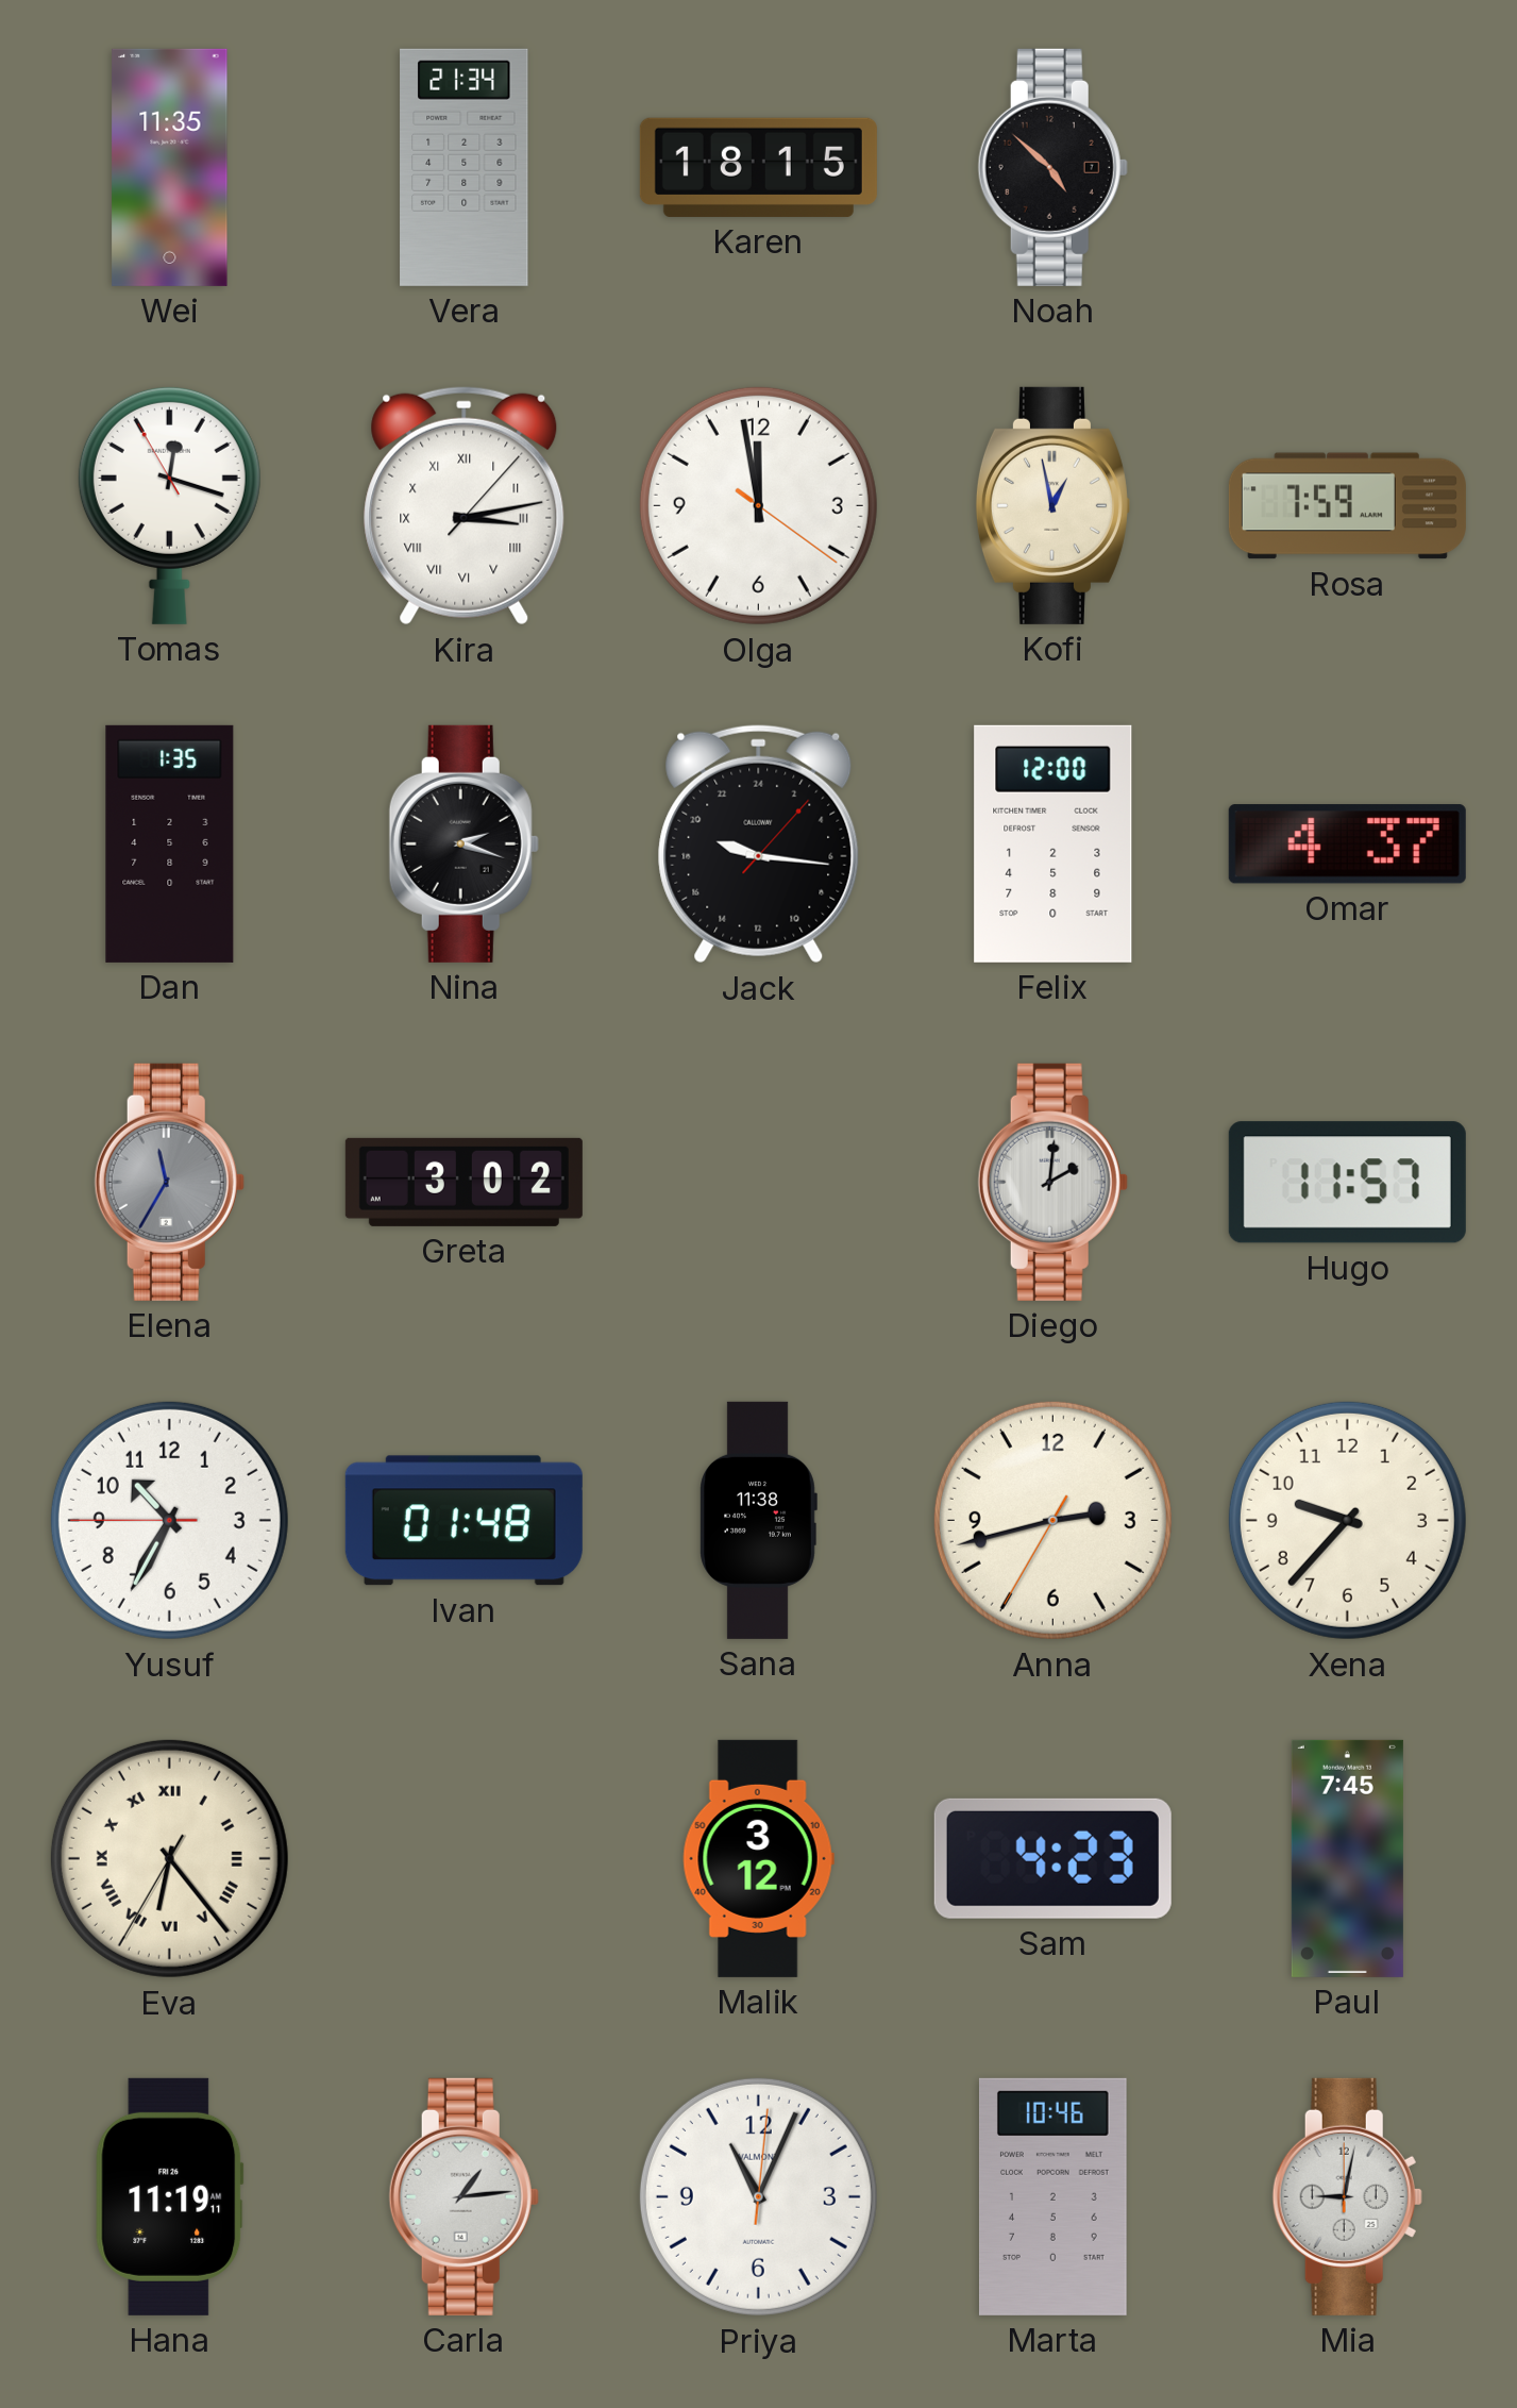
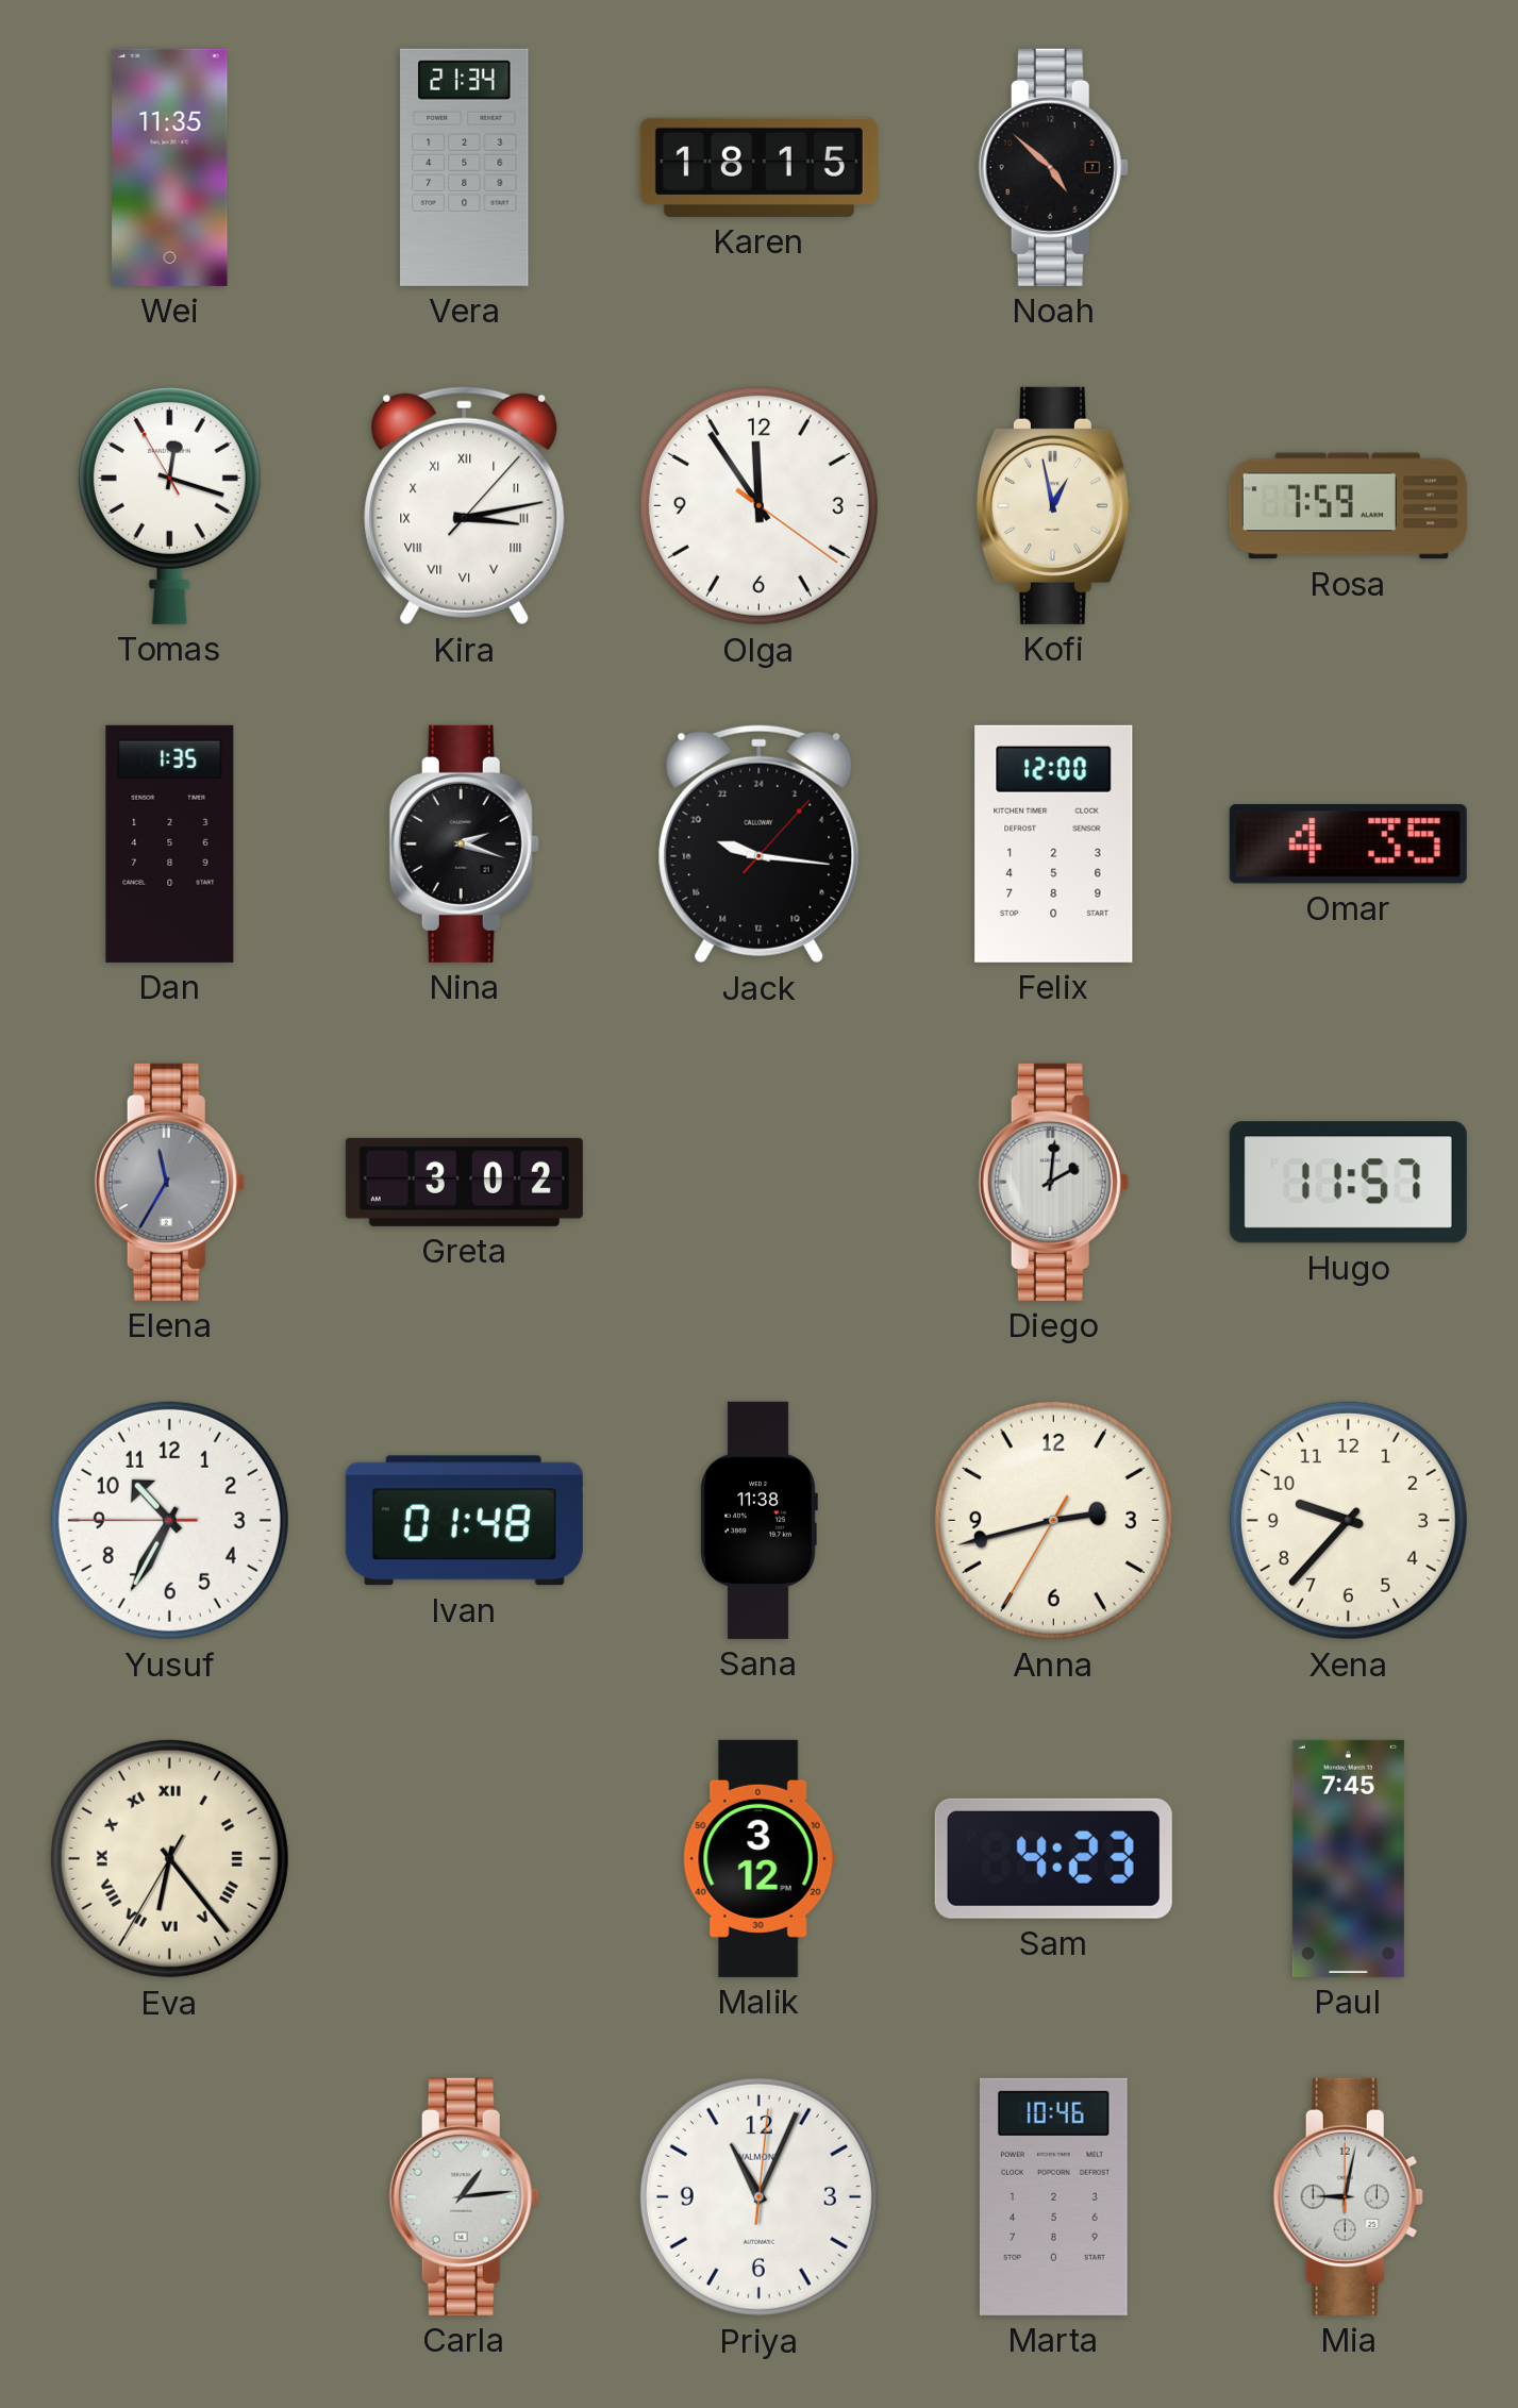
Olga: 11:58 -> 11:54
Omar: 4:37 -> 4:35
Hana: 11:19 -> none
